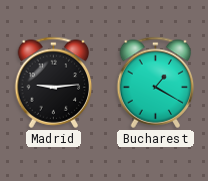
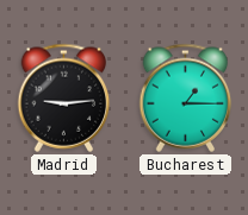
Bucharest: 1:20 -> 1:15
